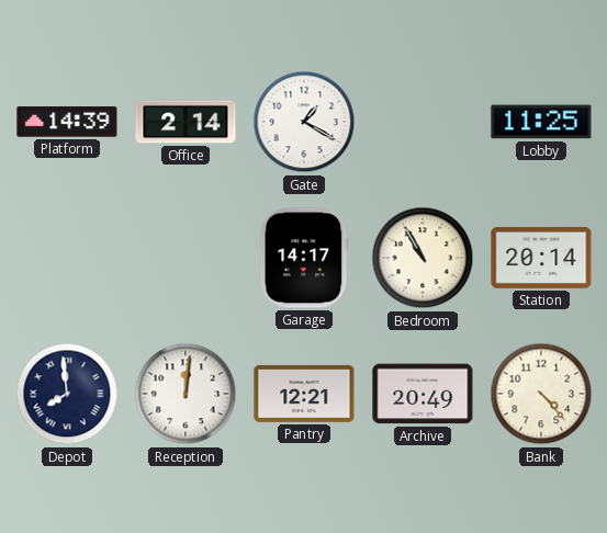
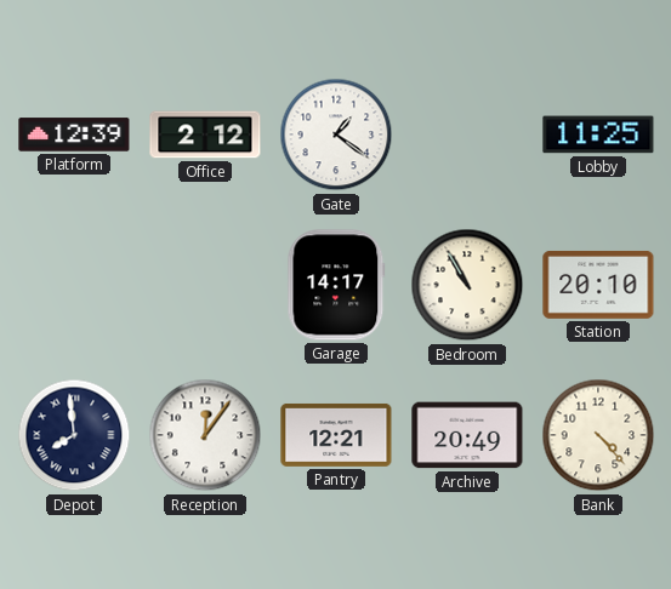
Platform: 14:39 -> 12:39
Office: 2:14 -> 2:12
Gate: 1:20 -> 1:21
Station: 20:14 -> 20:10
Reception: 12:01 -> 12:06
